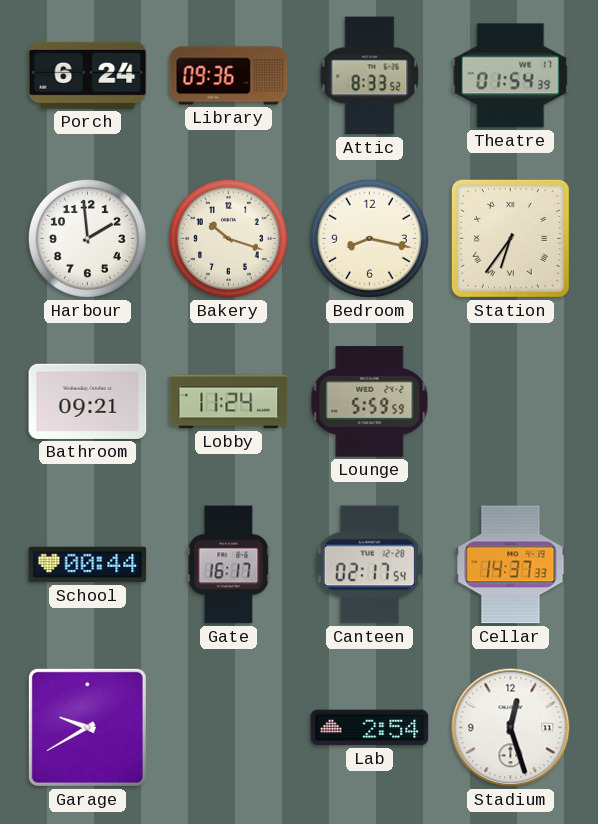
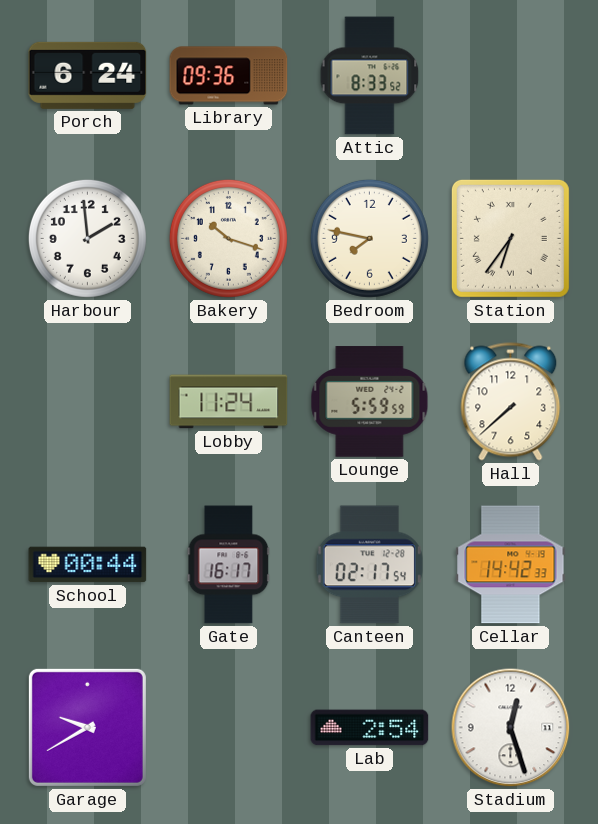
Theatre: 01:54 -> none
Bedroom: 8:17 -> 7:47
Bathroom: 09:21 -> none
Hall: none -> 7:38
Cellar: 14:37 -> 14:42
